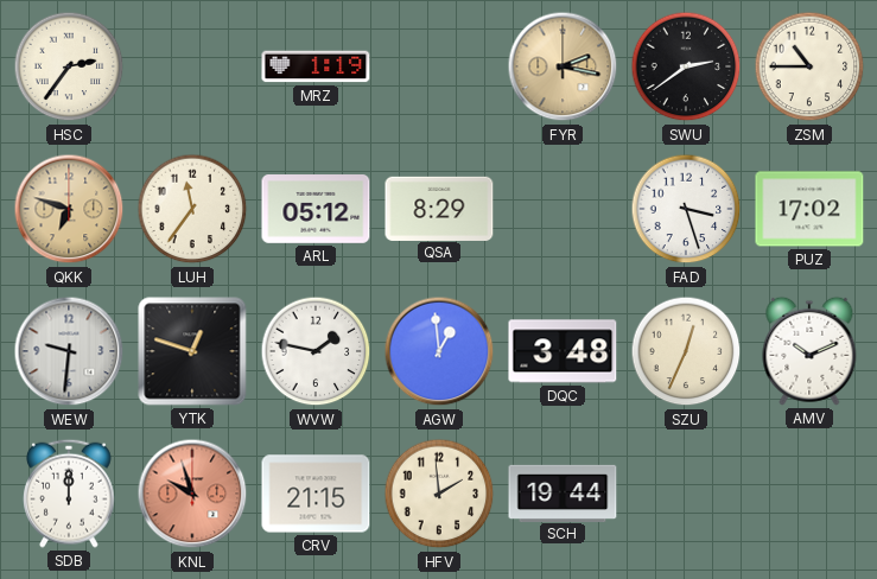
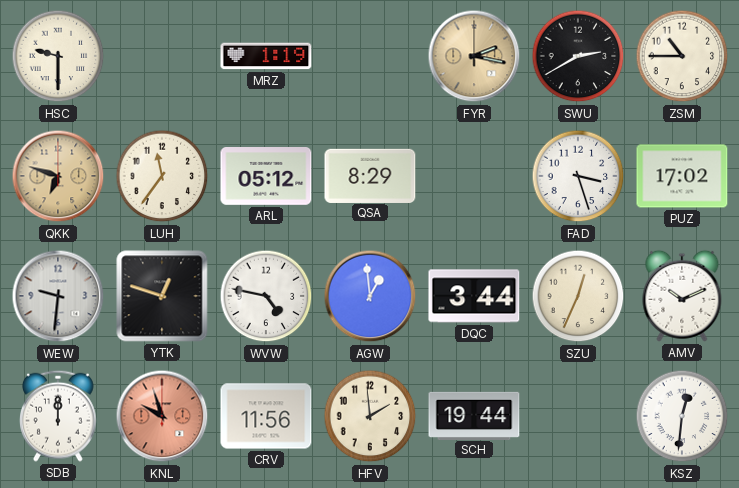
HSC: 2:36 -> 9:30
SWU: 2:39 -> 2:40
WVW: 1:47 -> 4:47
DQC: 3:48 -> 3:44
CRV: 21:15 -> 11:56
KSZ: none -> 12:31
